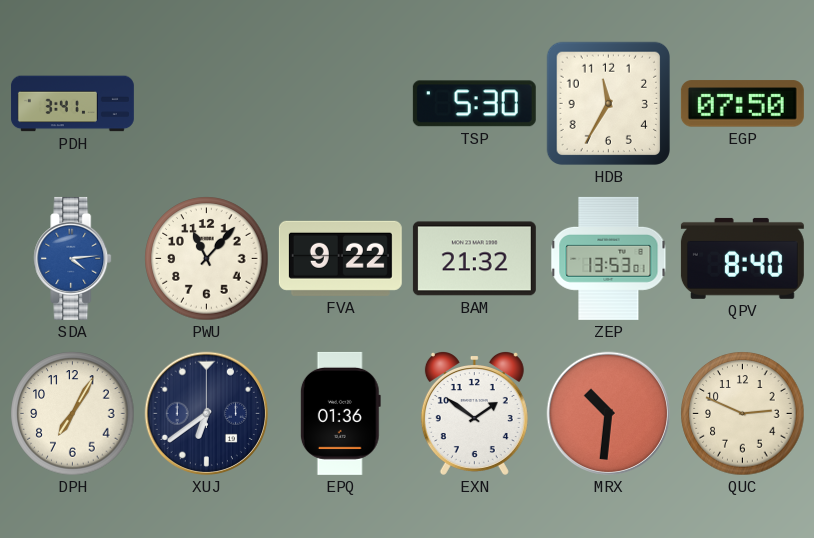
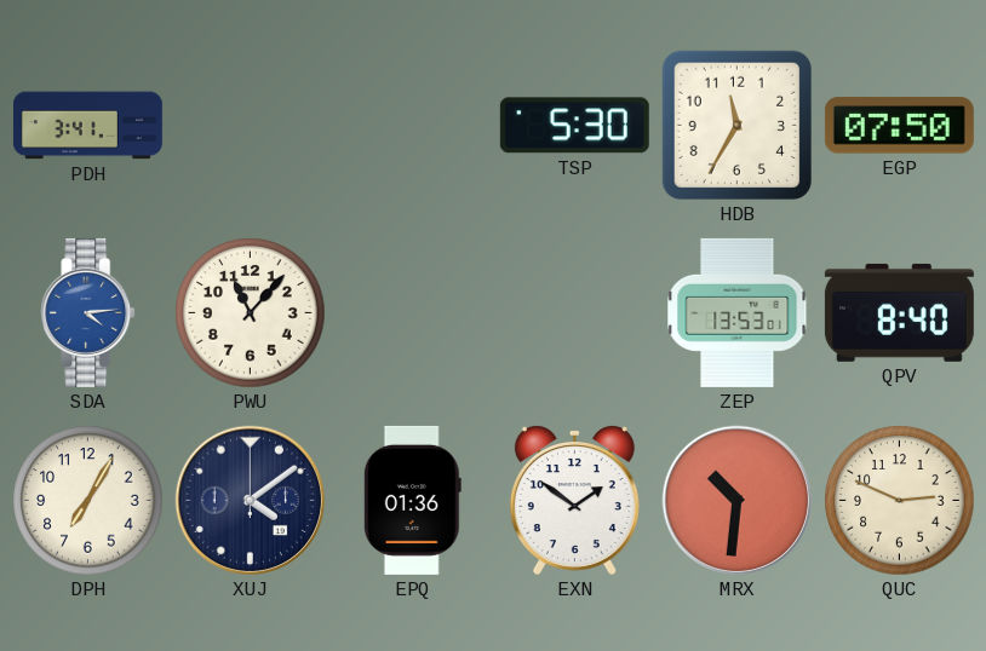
FVA: 9:22 -> none
BAM: 21:32 -> none
XUJ: 6:39 -> 4:09
